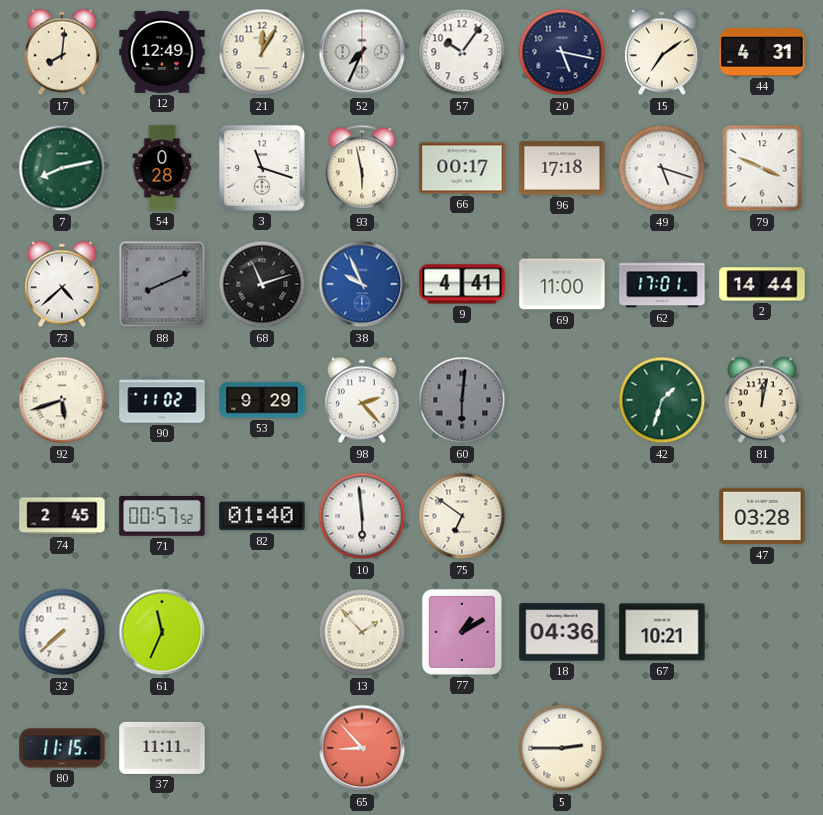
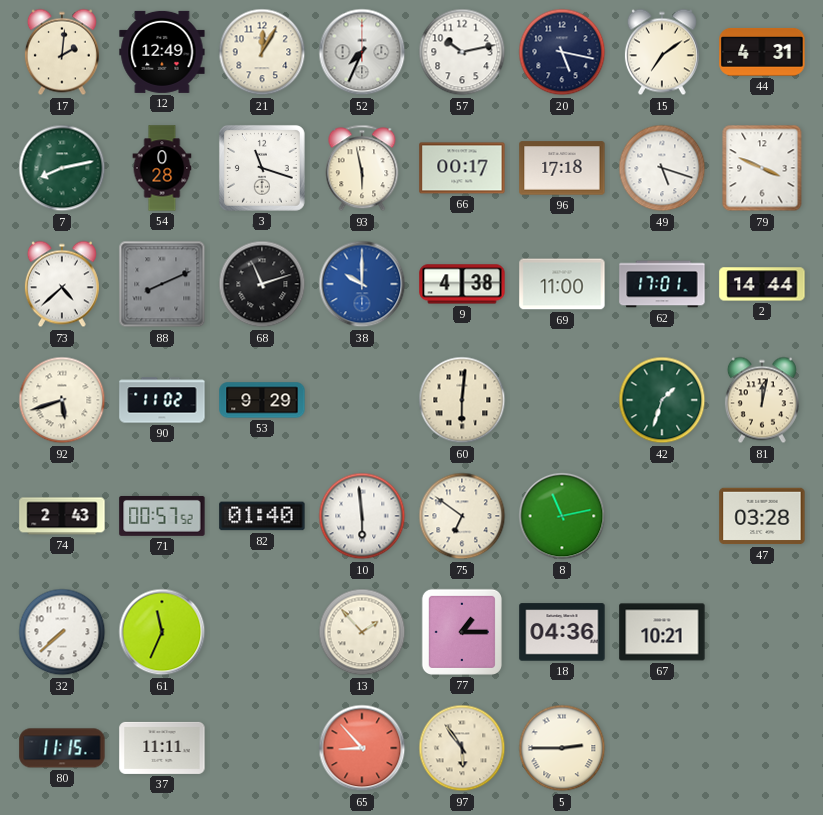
17: 8:01 -> 2:01
57: 10:06 -> 10:13
38: 9:56 -> 10:00
9: 4:41 -> 4:38
98: 2:23 -> none
60 dial: grey -> cream
74: 2:45 -> 2:43
8: none -> 11:13
77: 1:10 -> 1:15
97: none -> 5:54
